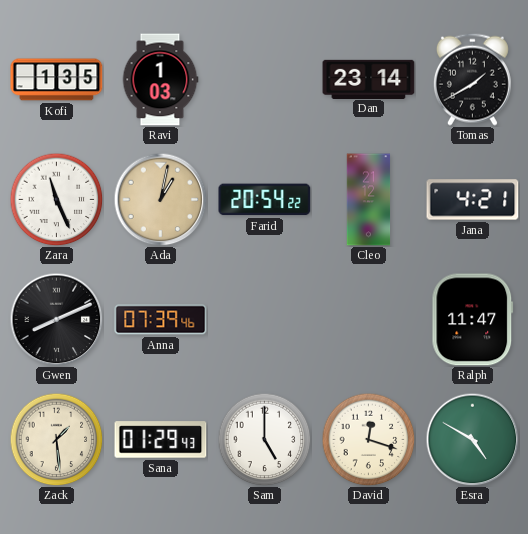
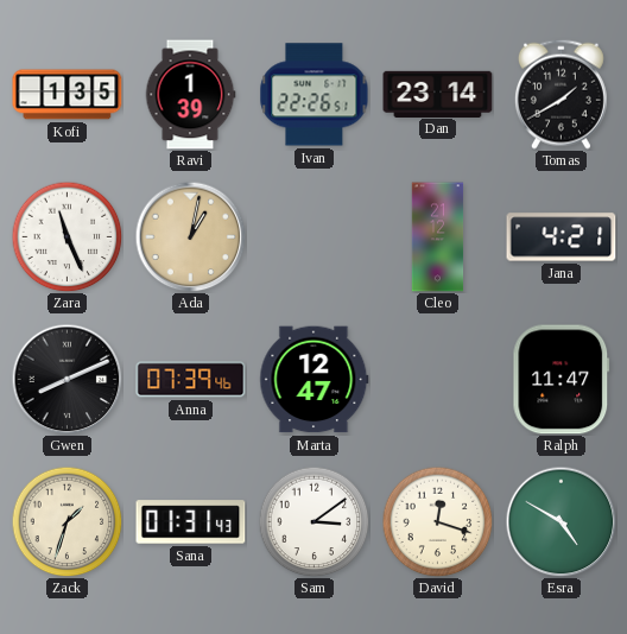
Ravi: 1:03 -> 1:39
Ivan: none -> 22:26
Farid: 20:54 -> none
Marta: none -> 12:47
Zack: 1:29 -> 1:33
Sana: 01:29 -> 01:31
Sam: 5:00 -> 3:09
